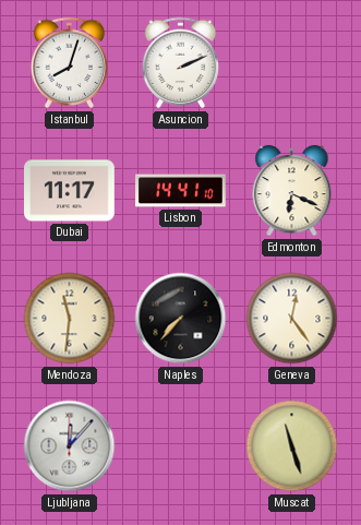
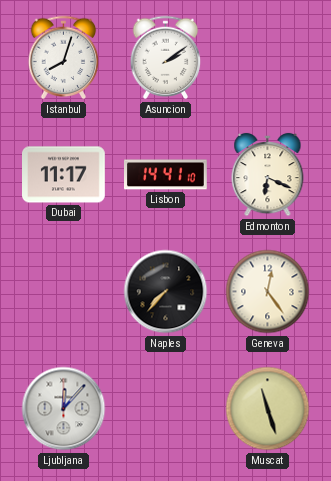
Asuncion: 2:11 -> 2:09
Mendoza: 11:31 -> none
